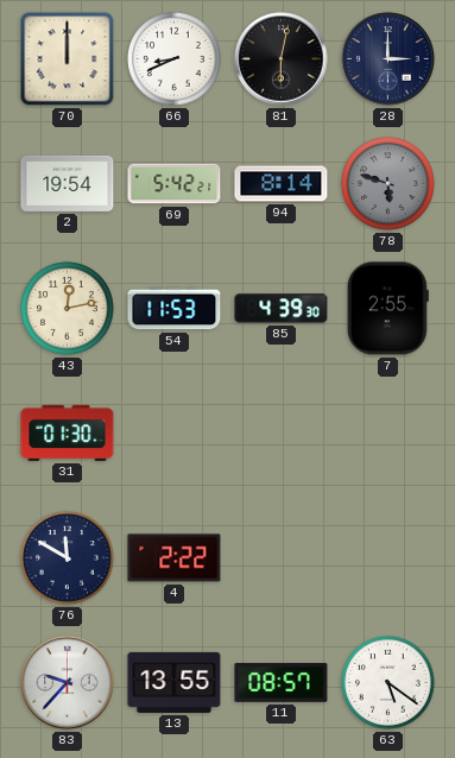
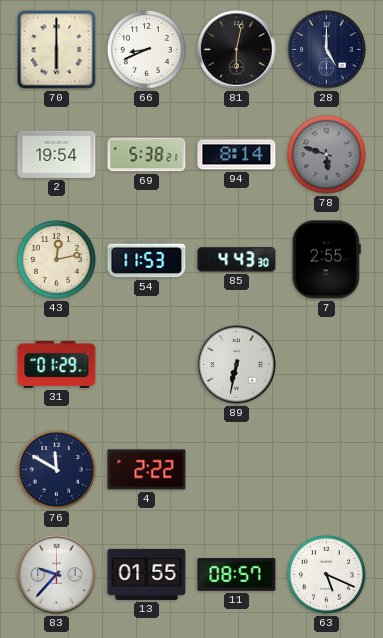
70: 12:00 -> 6:00
28: 3:00 -> 5:00
69: 5:42 -> 5:38
85: 4:39 -> 4:43
31: 01:30 -> 01:29
89: none -> 6:32
13: 13:55 -> 01:55
63: 5:21 -> 5:19
